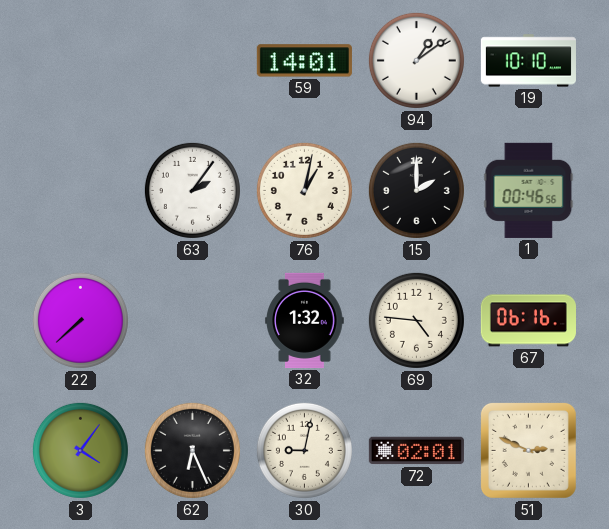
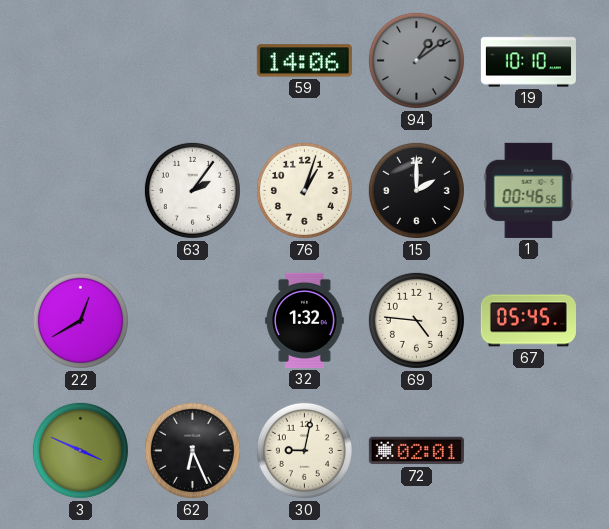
59: 14:01 -> 14:06
94 dial: white -> grey
76: 1:02 -> 1:03
22: 7:38 -> 12:40
67: 06:16 -> 05:45
3: 4:06 -> 3:49
51: 2:49 -> none
